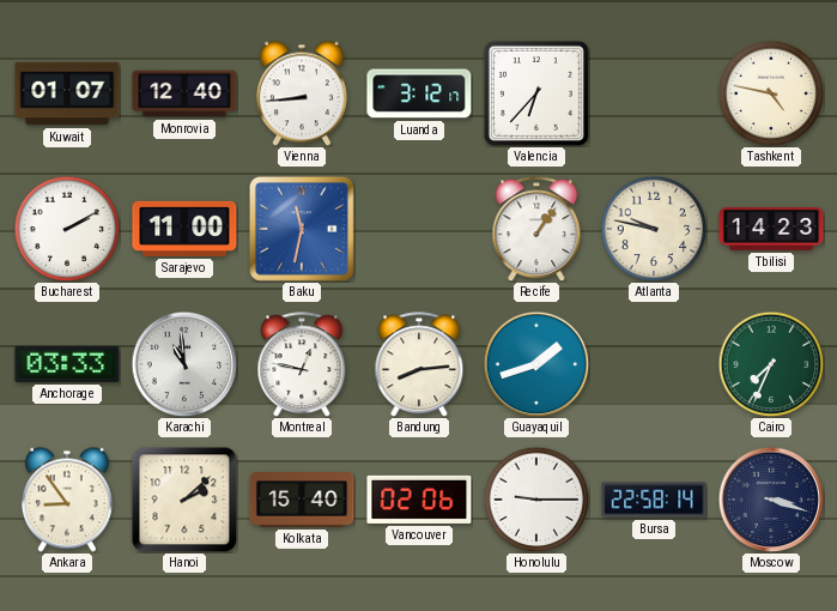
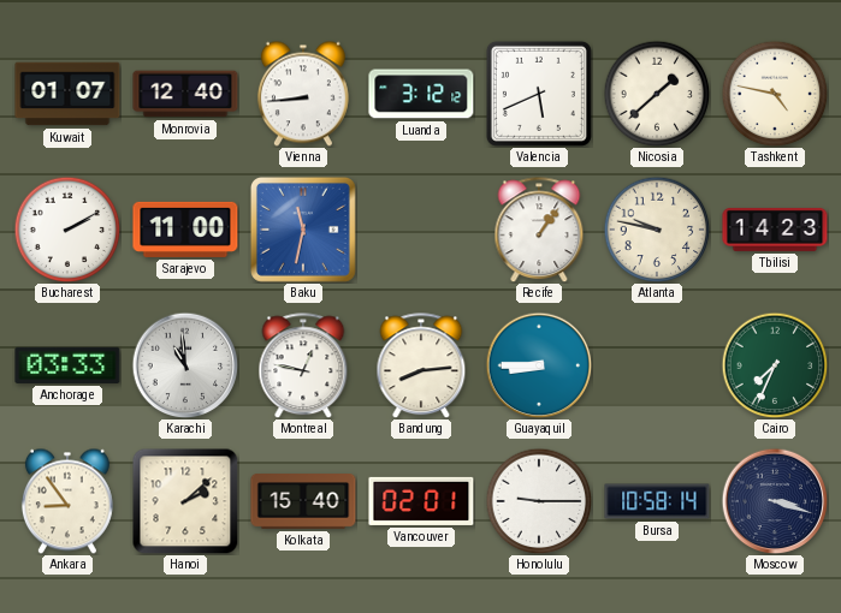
Luanda: 3:12:17 -> 3:12:12
Valencia: 6:37 -> 5:41
Nicosia: none -> 1:38
Guayaquil: 1:42 -> 8:45
Vancouver: 02:06 -> 02:01
Bursa: 22:58 -> 10:58
